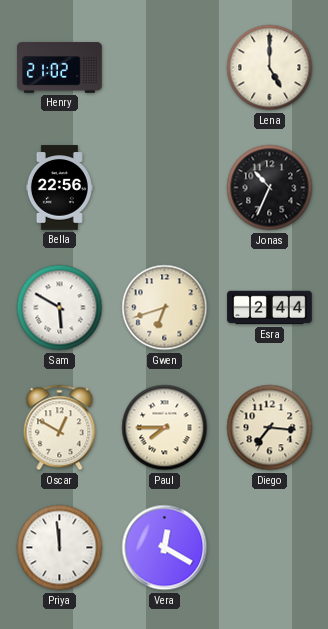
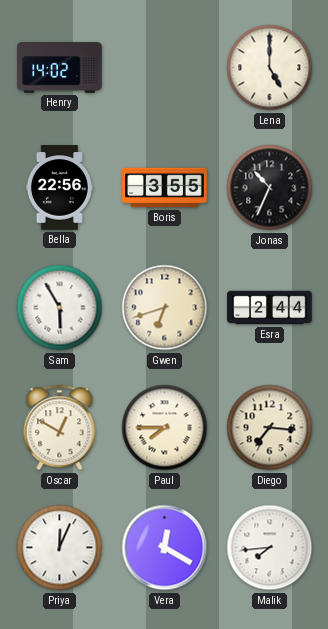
Henry: 21:02 -> 14:02
Boris: none -> 3:55
Sam: 5:50 -> 5:55
Priya: 11:59 -> 12:04
Malik: none -> 7:44
